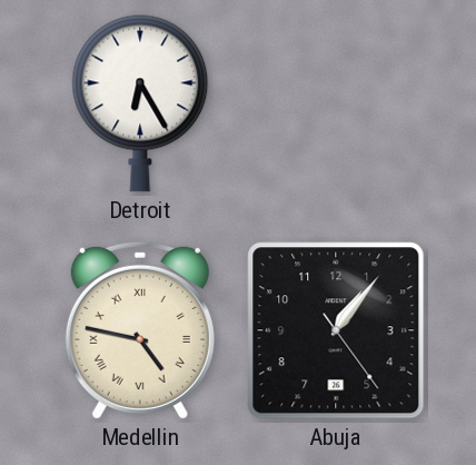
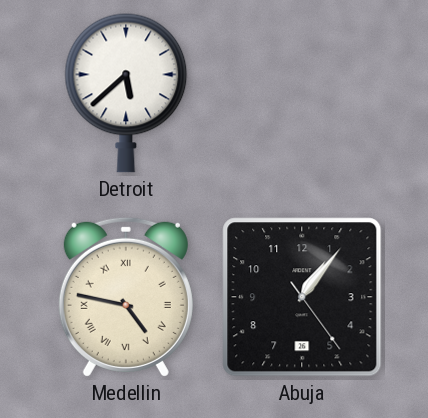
Detroit: 6:25 -> 5:38
